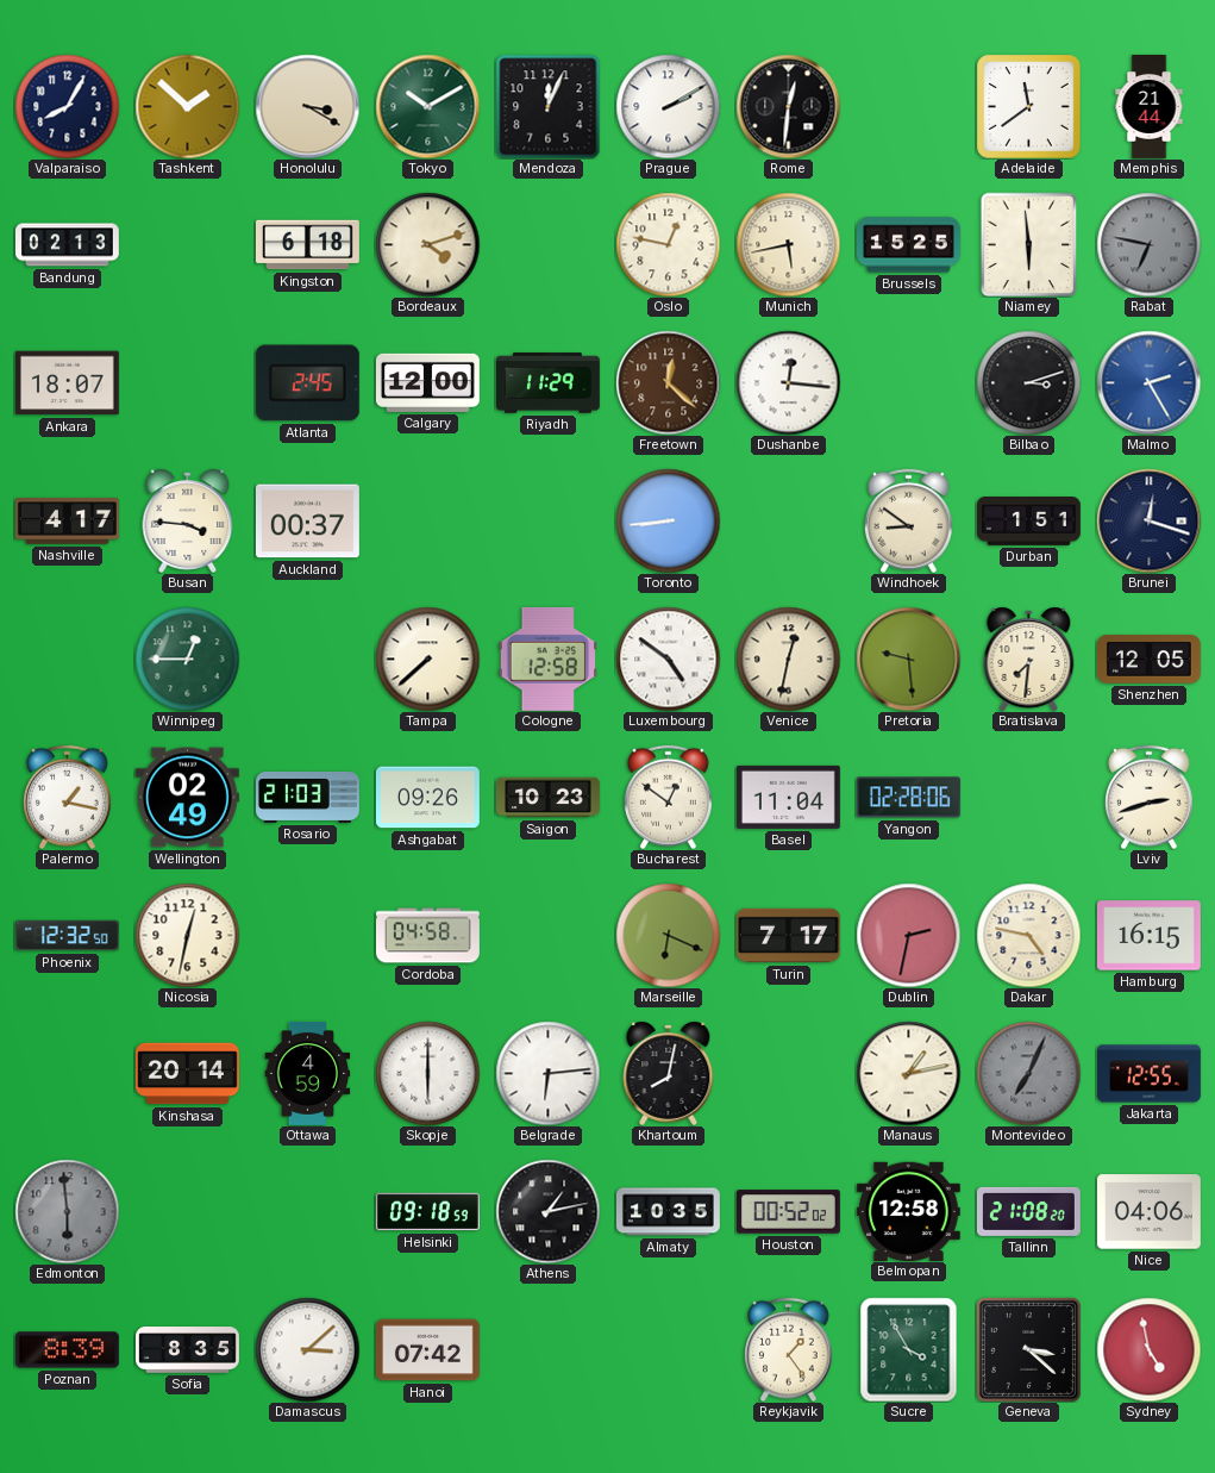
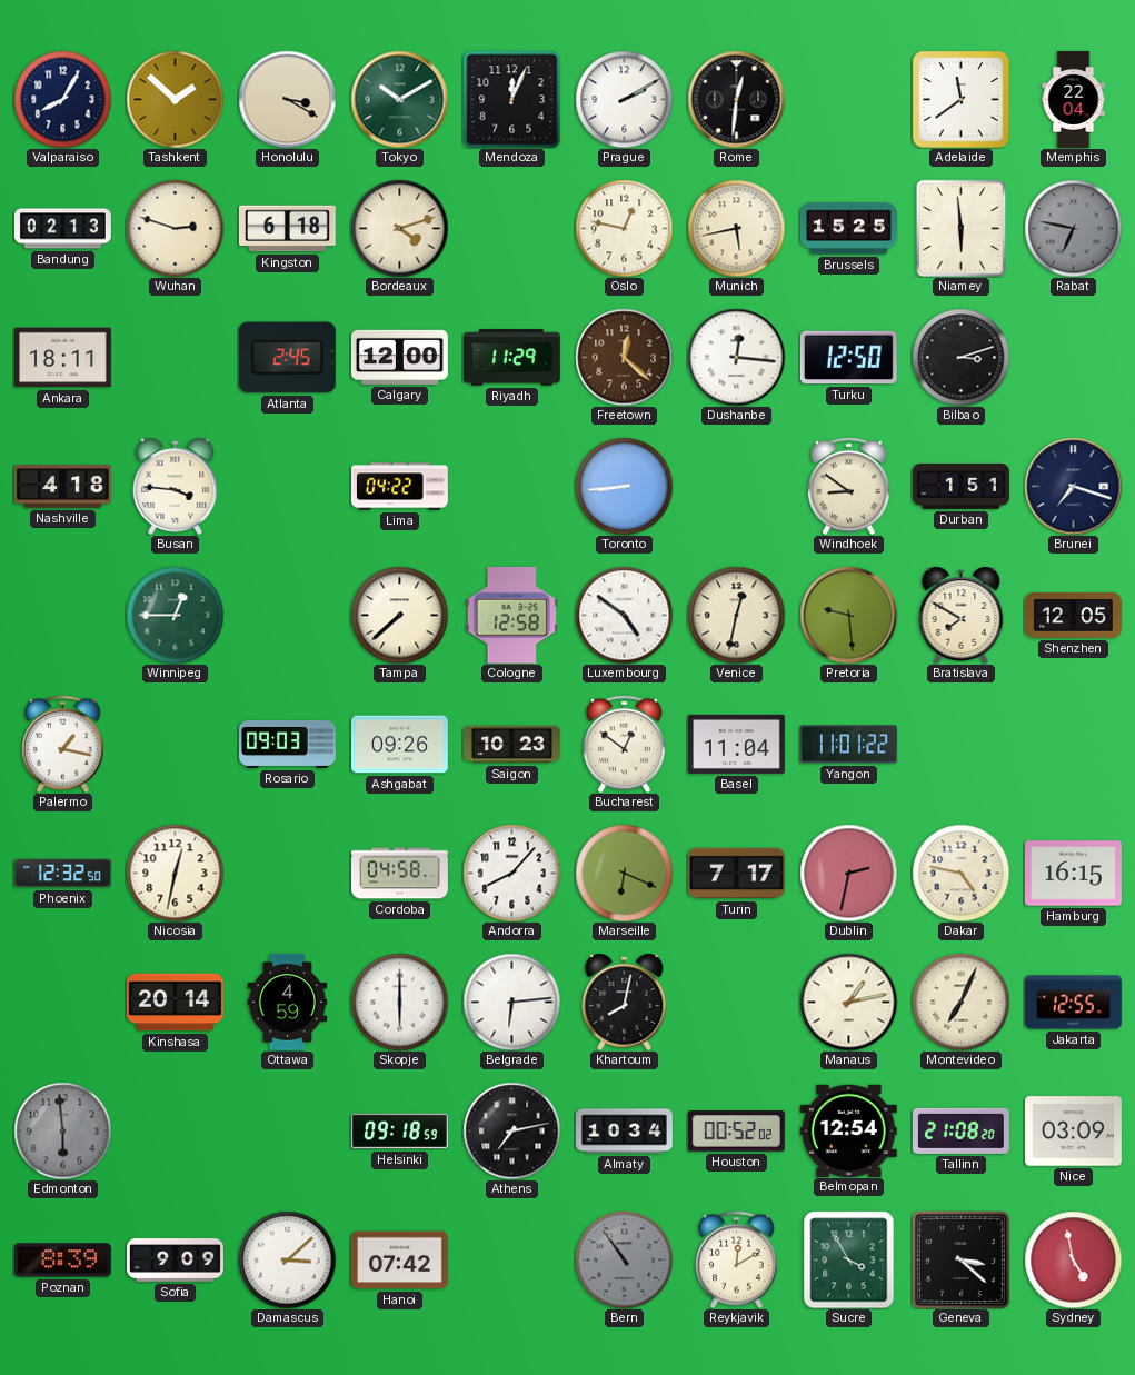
Memphis: 21:44 -> 22:04
Wuhan: none -> 2:48
Ankara: 18:07 -> 18:11
Turku: none -> 12:50
Malmo: 2:25 -> none
Nashville: 4:17 -> 4:18
Auckland: 00:37 -> none
Lima: none -> 04:22
Brunei: 12:18 -> 7:18
Bratislava: 7:31 -> 7:50
Wellington: 02:49 -> none
Rosario: 21:03 -> 09:03
Yangon: 02:28 -> 11:01
Lviv: 2:42 -> none
Andorra: none -> 8:07
Montevideo dial: grey -> cream
Athens: 1:13 -> 7:13
Almaty: 10:35 -> 10:34
Belmopan: 12:58 -> 12:54
Nice: 04:06 -> 03:09
Sofia: 8:35 -> 9:09
Bern: none -> 10:54
Reykjavik: 1:24 -> 12:10
